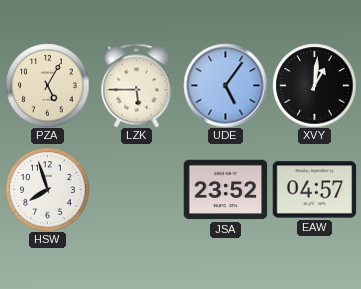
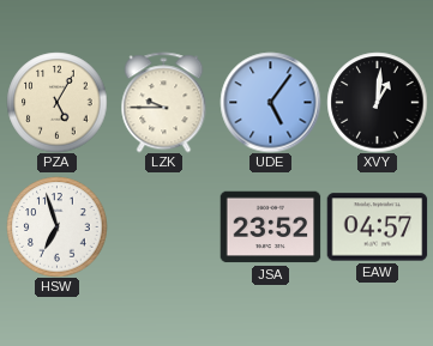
LZK: 5:45 -> 9:45
HSW: 7:57 -> 6:57
